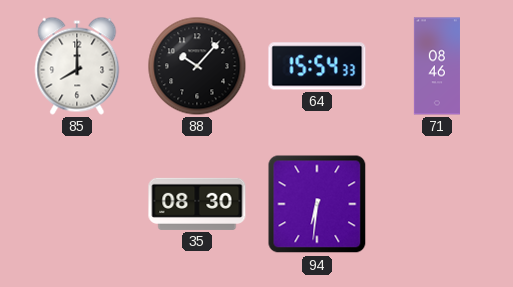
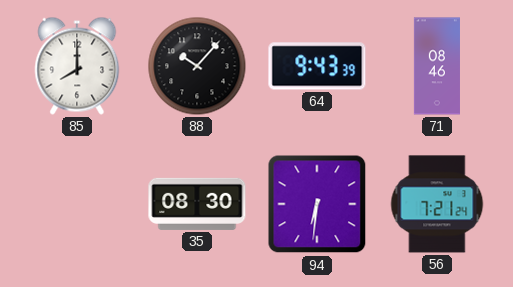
64: 15:54 -> 9:43
56: none -> 7:21
